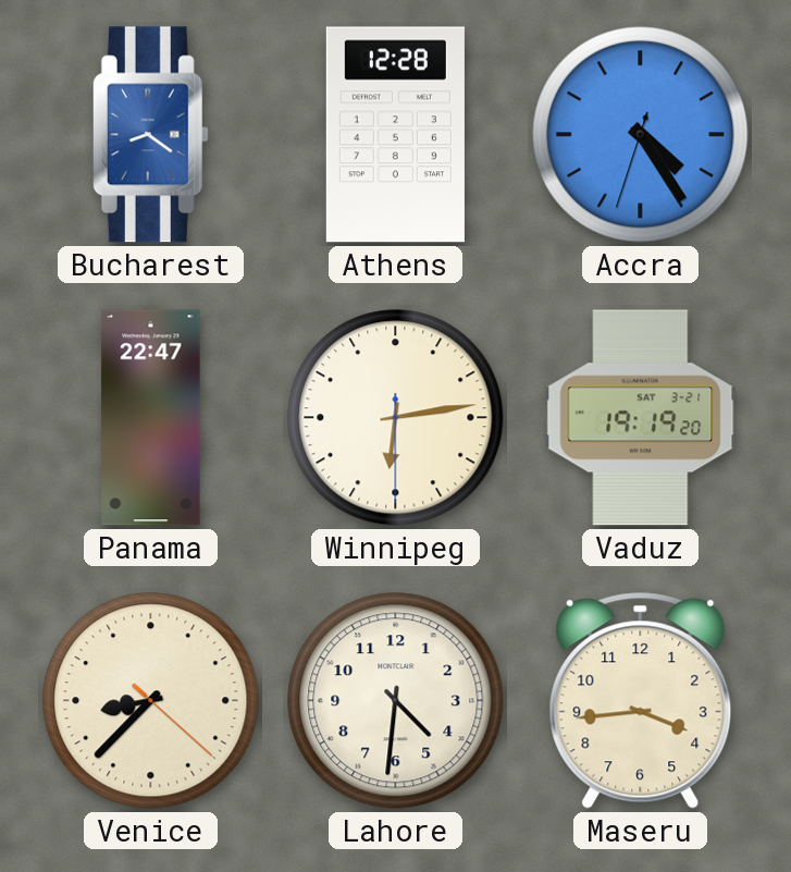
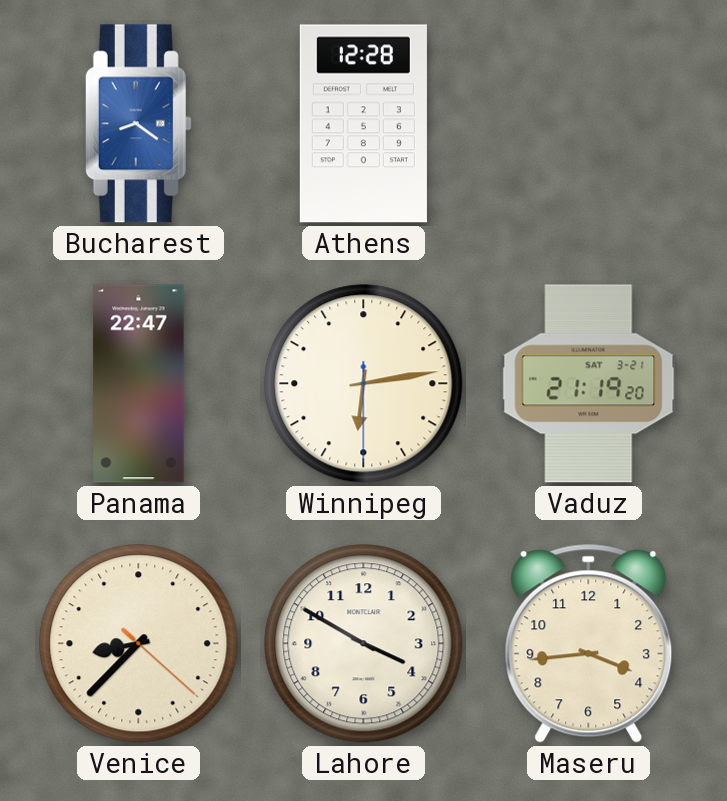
Accra: 4:24 -> none
Vaduz: 19:19 -> 21:19
Lahore: 4:31 -> 3:50
